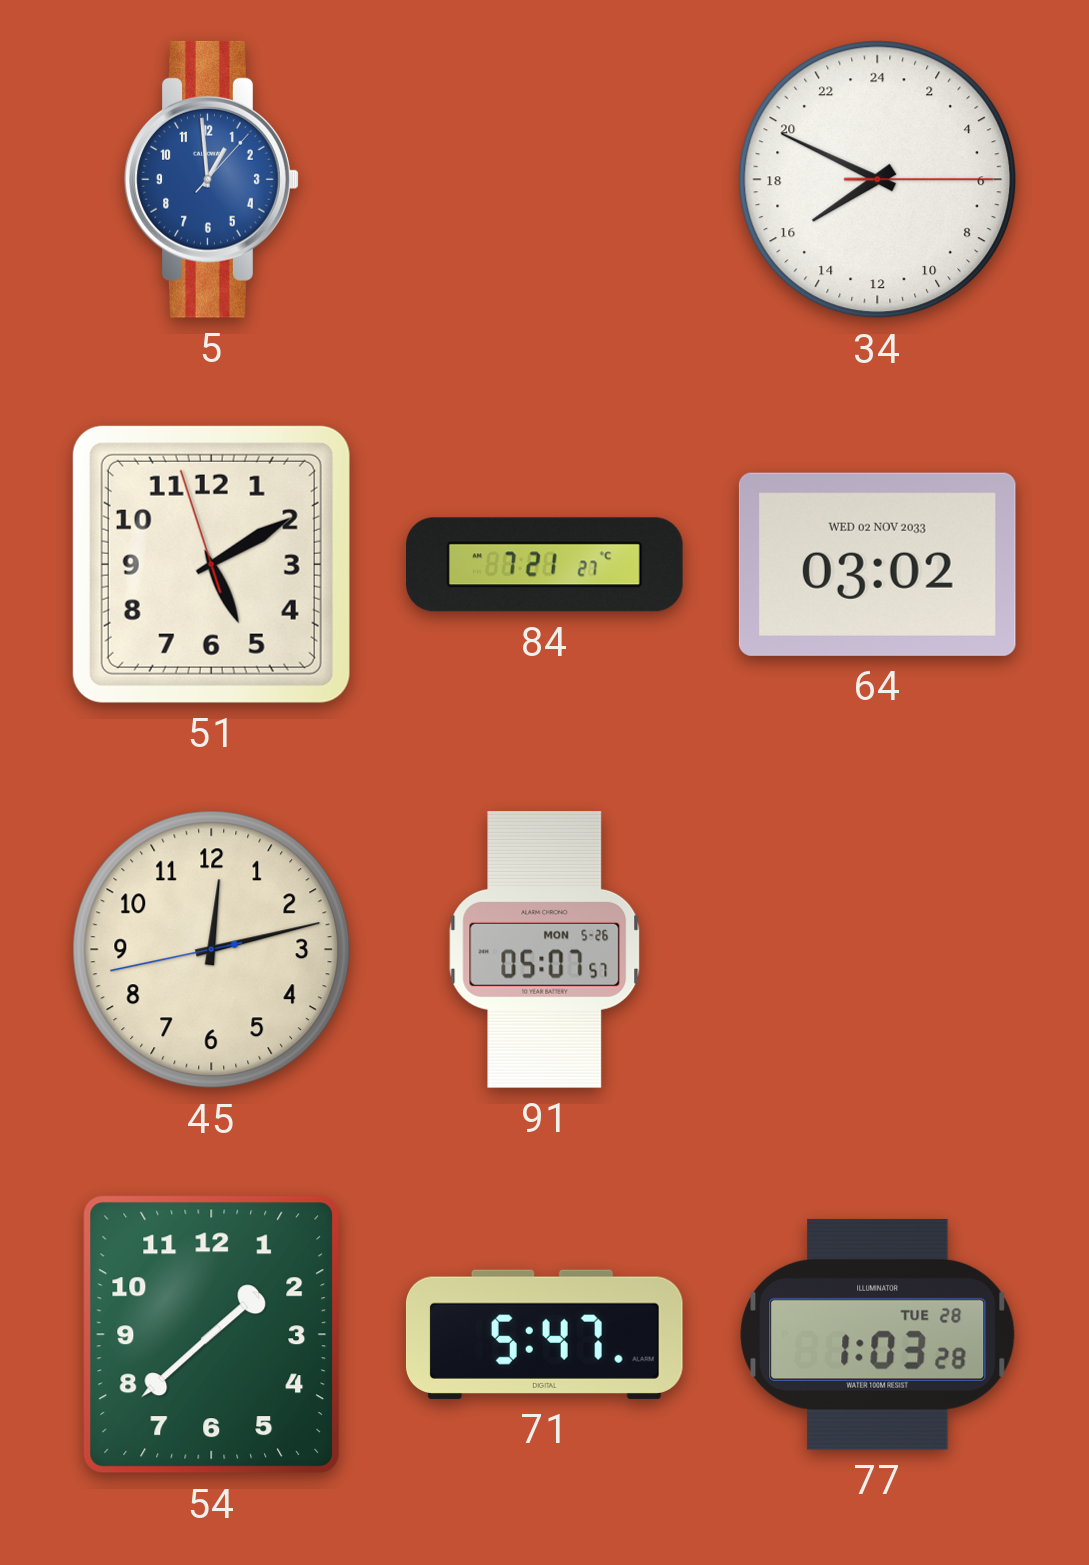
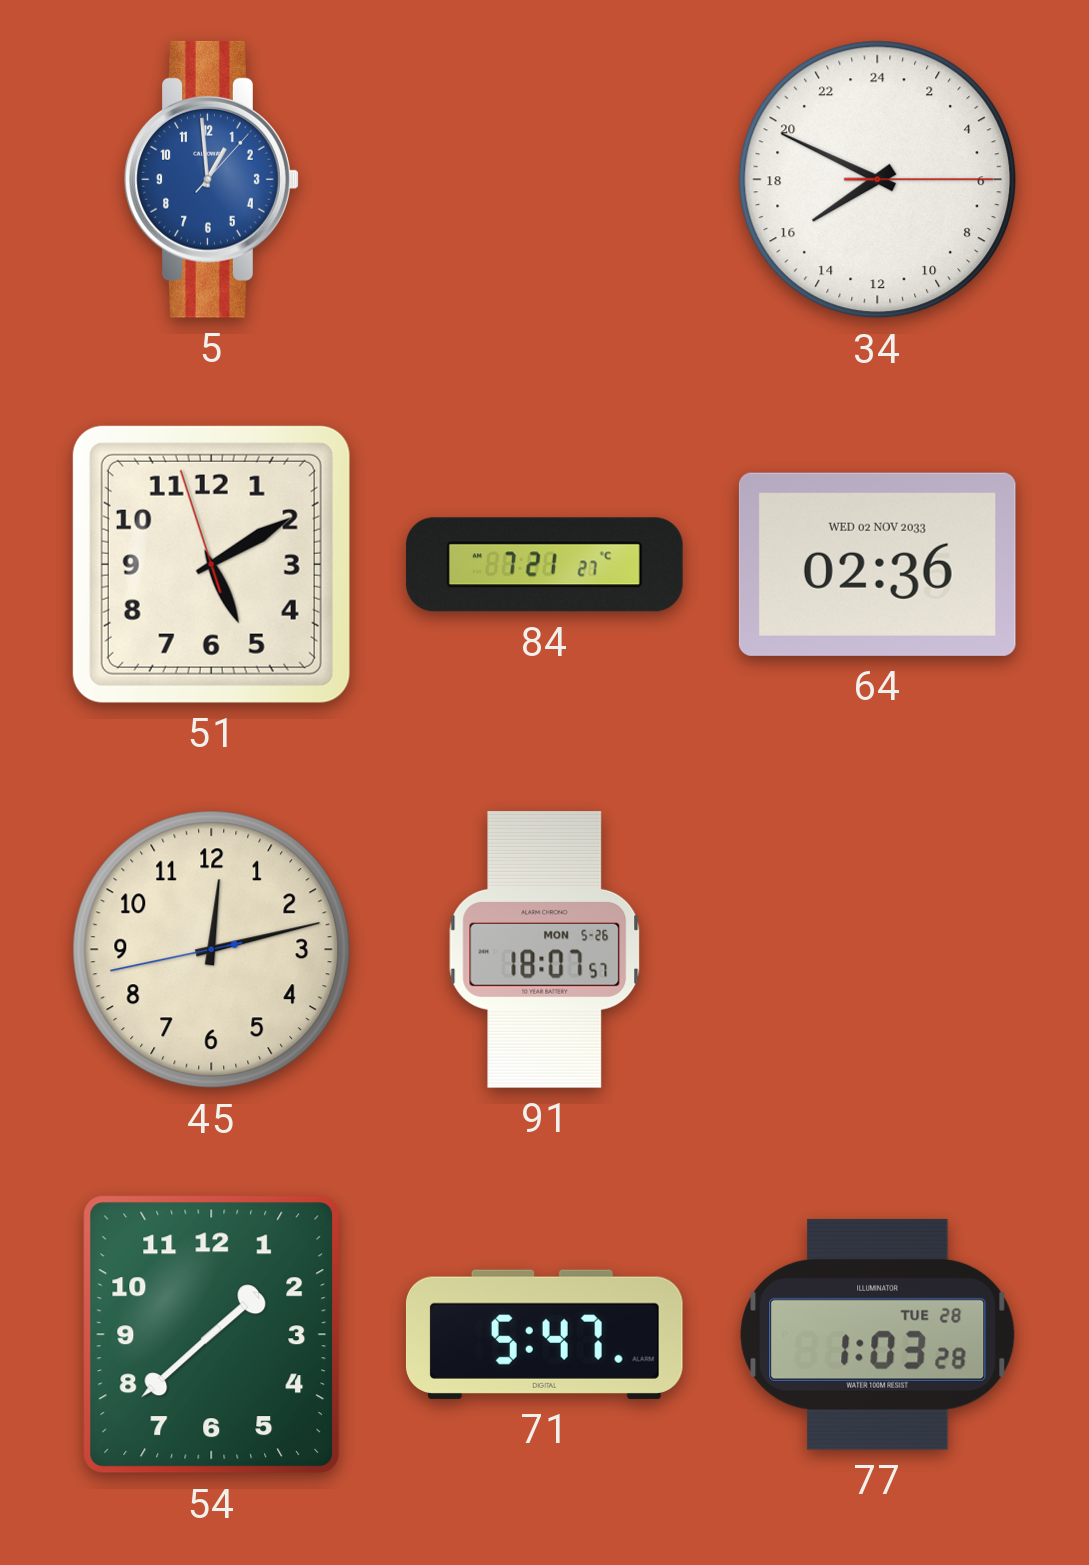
64: 03:02 -> 02:36
91: 05:07 -> 18:07
